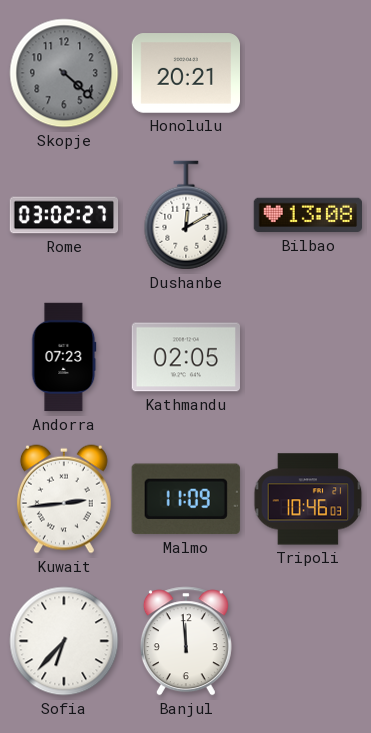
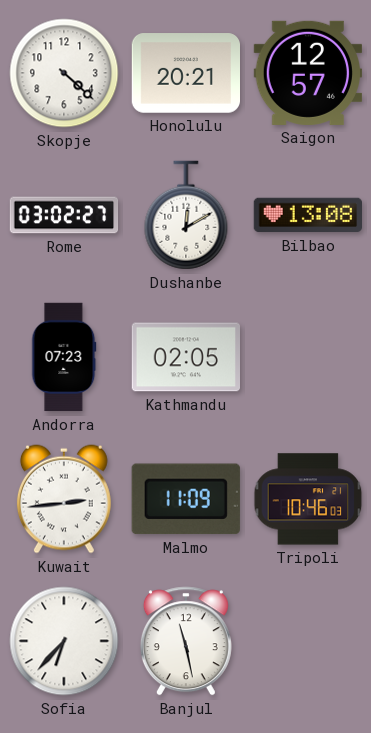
Skopje dial: grey -> white
Saigon: none -> 12:57
Banjul: 11:59 -> 11:28
